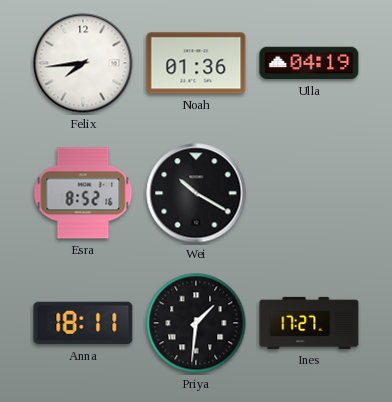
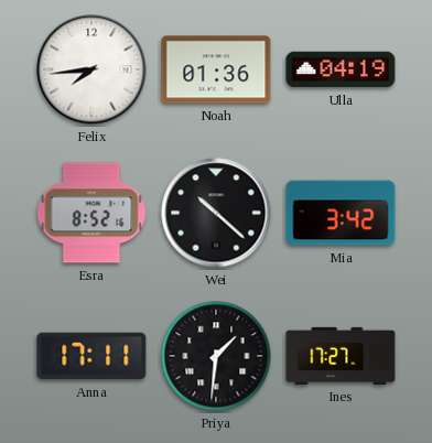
Wei: 10:20 -> 10:22
Mia: none -> 3:42
Anna: 18:11 -> 17:11
